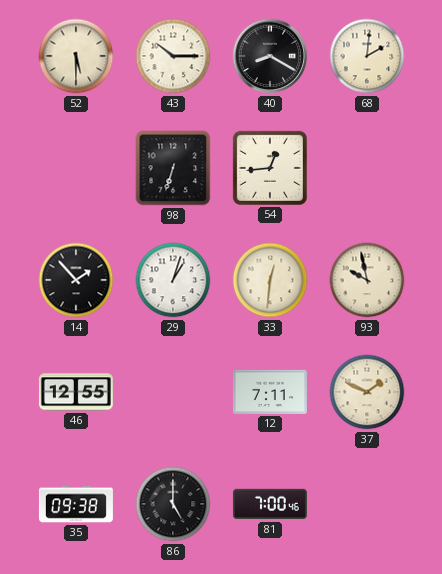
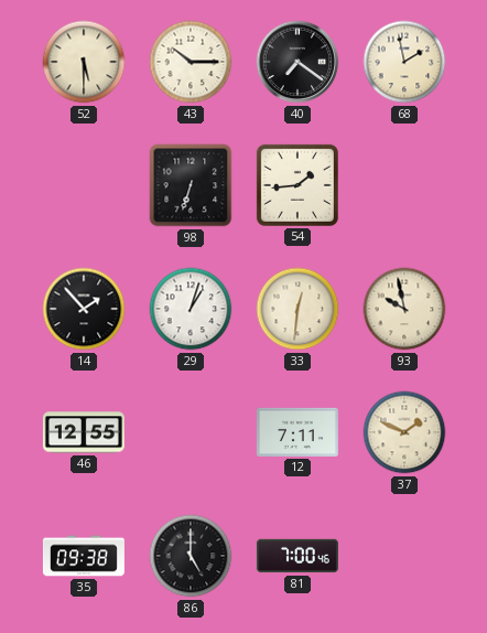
40: 8:20 -> 7:21
68: 2:01 -> 1:58
54: 12:44 -> 1:44
